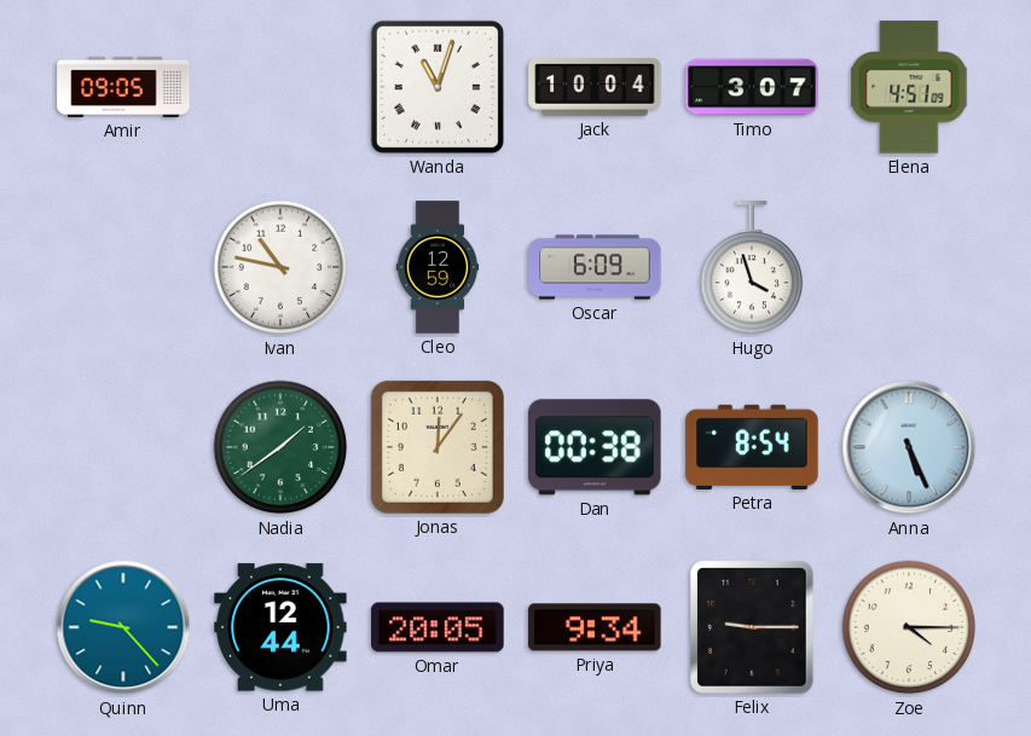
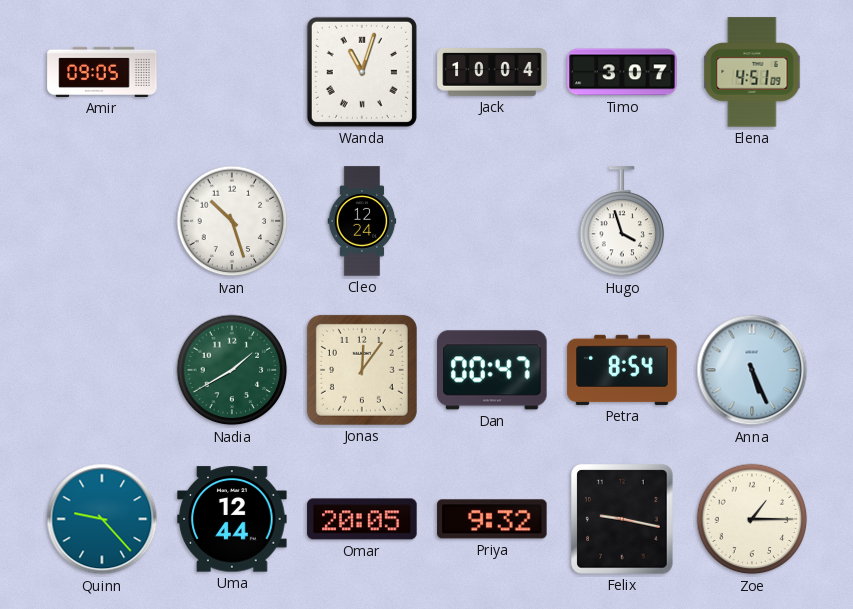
Ivan: 10:47 -> 10:27
Cleo: 12:59 -> 12:24
Oscar: 6:09 -> none
Nadia: 1:39 -> 1:40
Dan: 00:38 -> 00:47
Priya: 9:34 -> 9:32
Felix: 9:15 -> 9:17
Zoe: 4:15 -> 1:15
